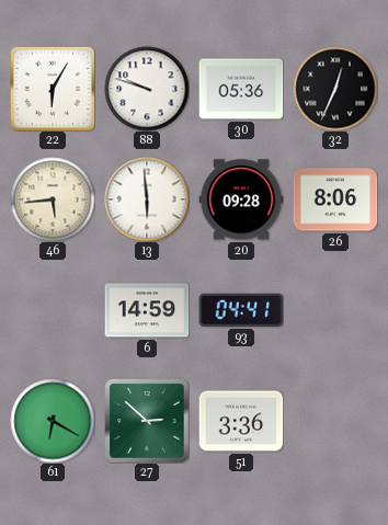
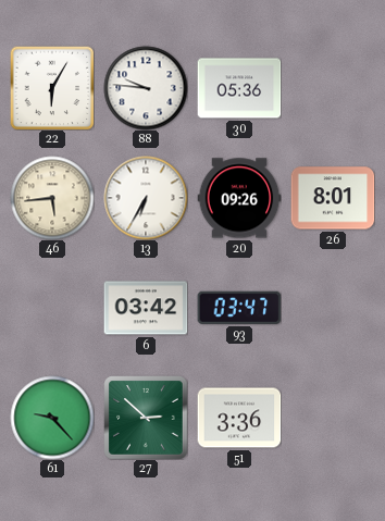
88: 9:48 -> 9:46
32: 12:34 -> none
13: 5:59 -> 6:35
20: 09:28 -> 09:26
26: 8:06 -> 8:01
6: 14:59 -> 03:42
93: 04:41 -> 03:47
61: 6:20 -> 9:23
